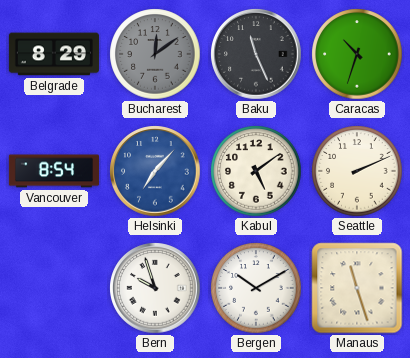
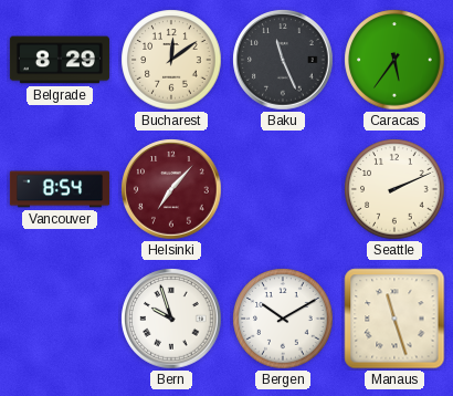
Bucharest dial: grey -> cream
Caracas: 10:33 -> 5:36
Helsinki dial: blue -> burgundy
Kabul: 5:09 -> none
